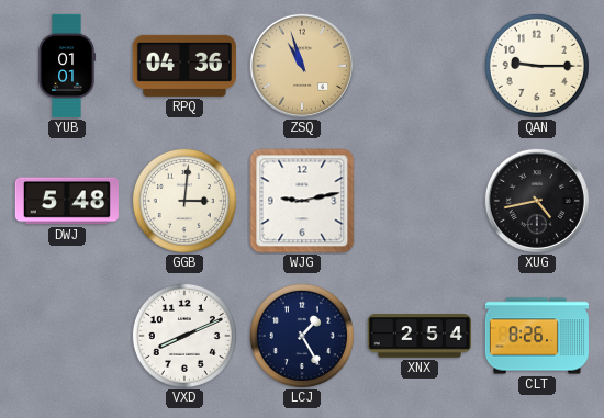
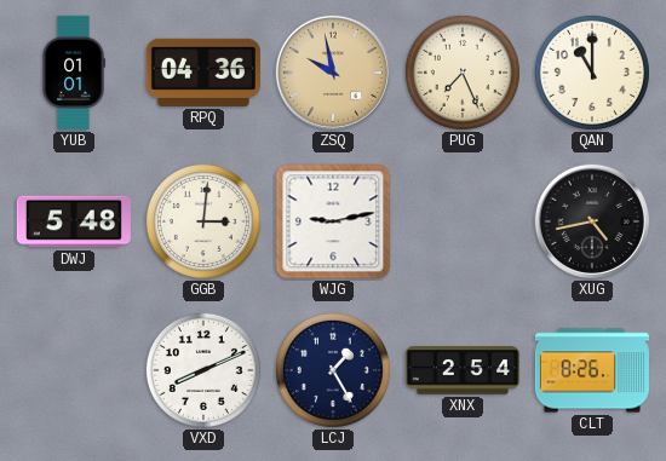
ZSQ: 10:57 -> 9:58
PUG: none -> 7:26
QAN: 9:15 -> 11:00
